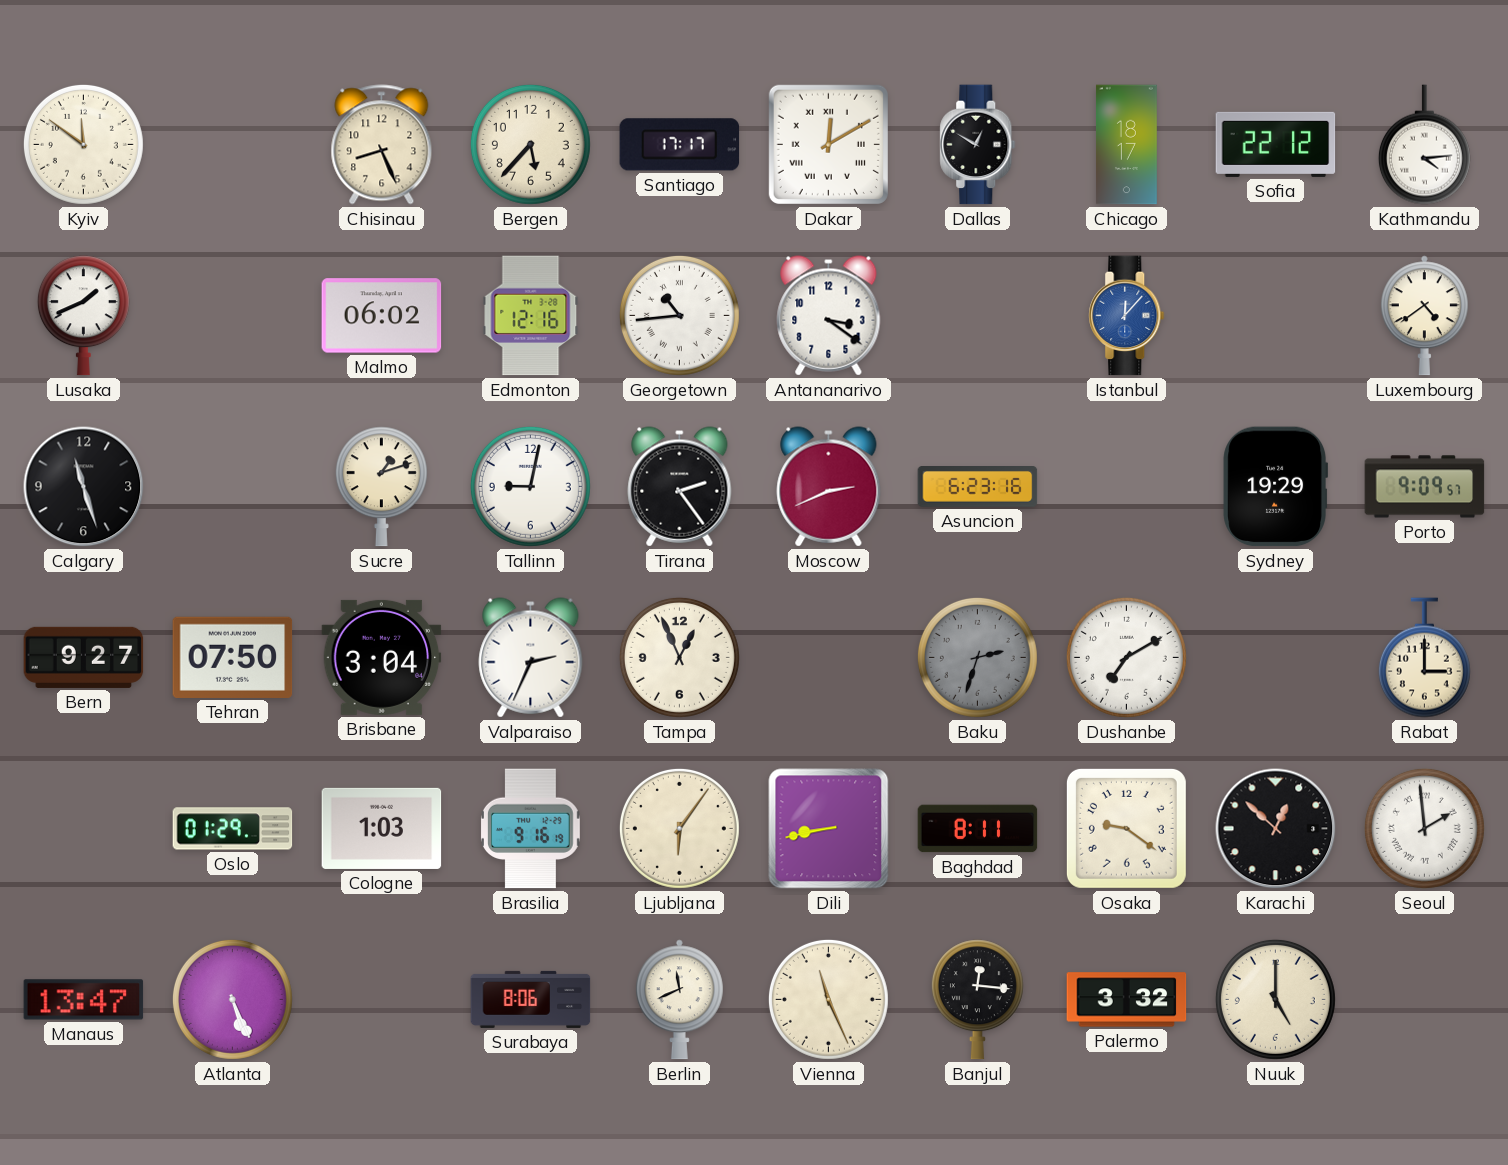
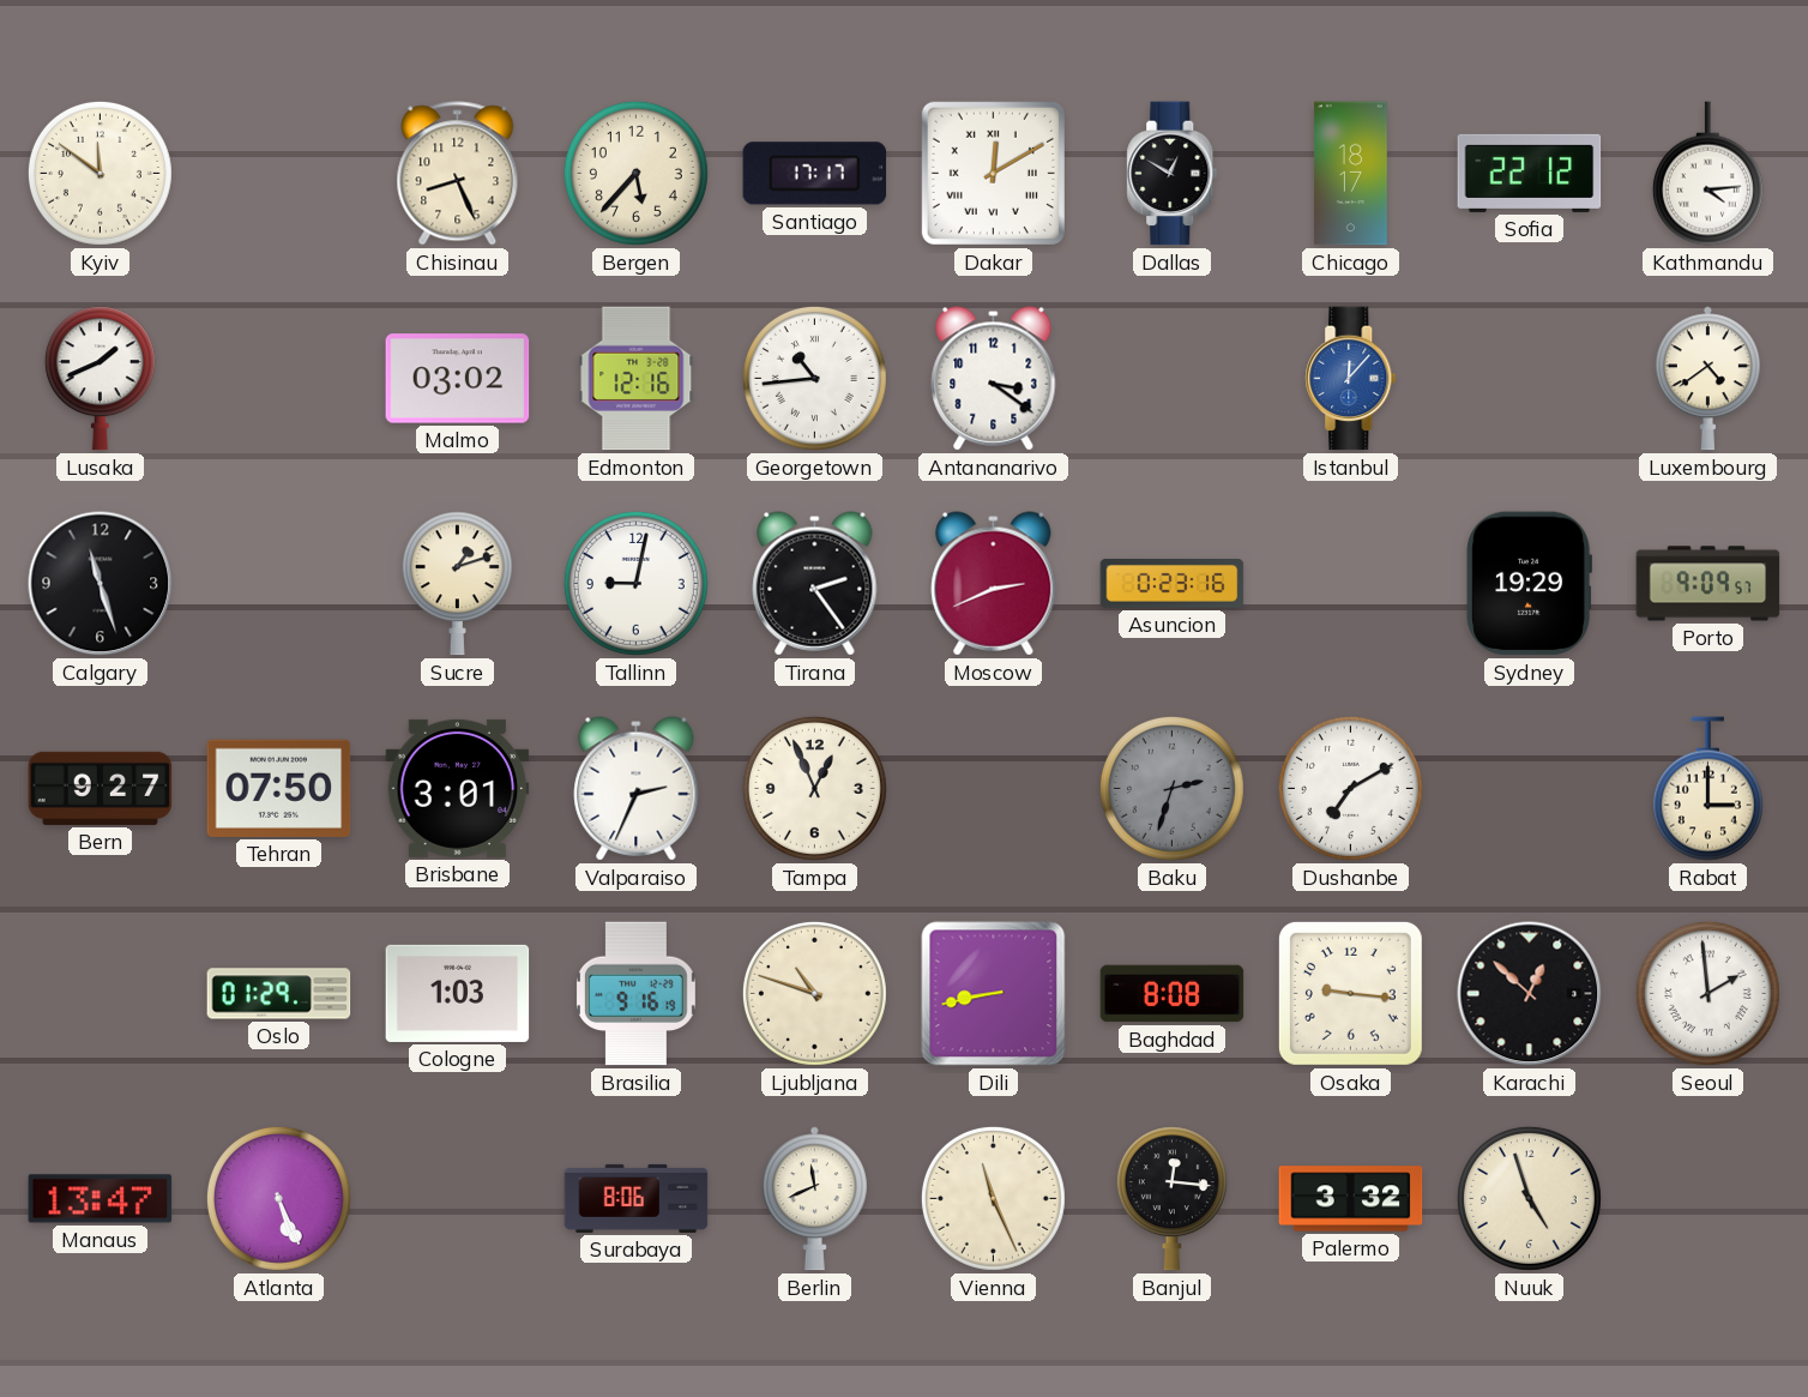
Malmo: 06:02 -> 03:02
Asuncion: 6:23 -> 0:23
Brisbane: 3:04 -> 3:01
Ljubljana: 6:06 -> 10:48
Baghdad: 8:11 -> 8:08
Osaka: 9:21 -> 9:16
Nuuk: 5:00 -> 4:57
